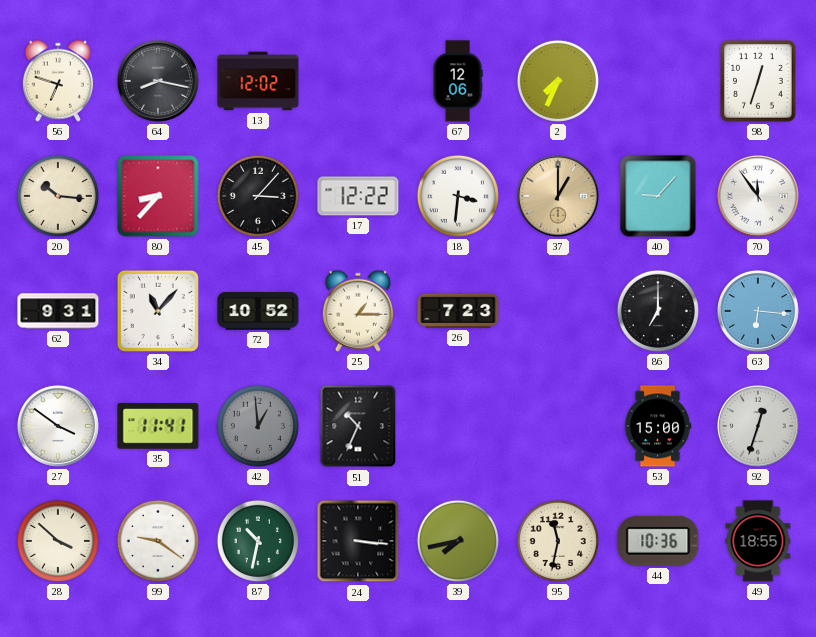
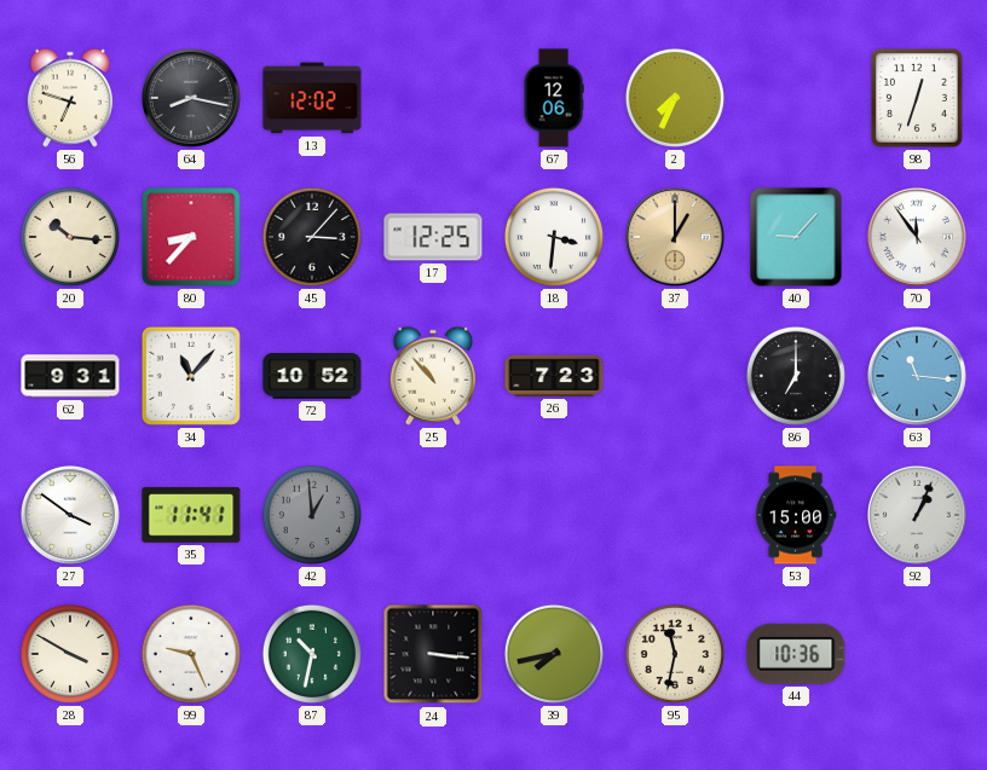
17: 12:22 -> 12:25
25: 1:15 -> 10:53
63: 6:16 -> 11:16
51: 10:34 -> none
92: 12:33 -> 1:04
28: 3:52 -> 3:50
99: 9:21 -> 9:26
49: 18:55 -> none
